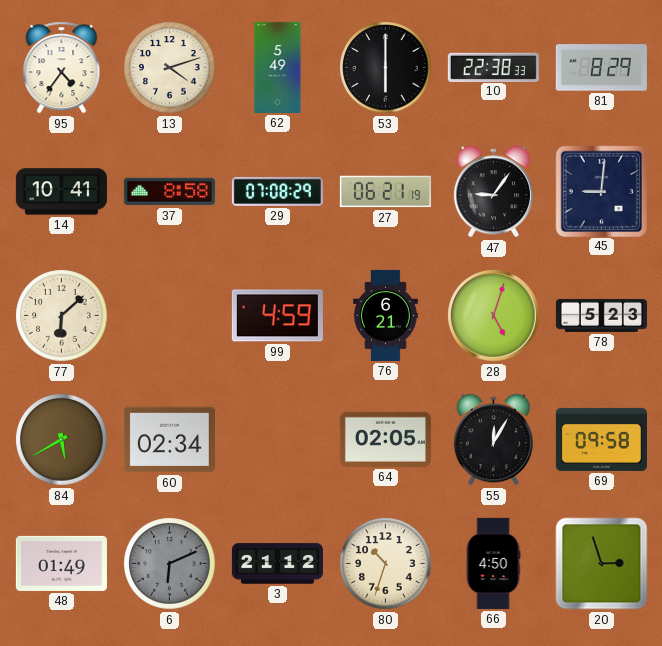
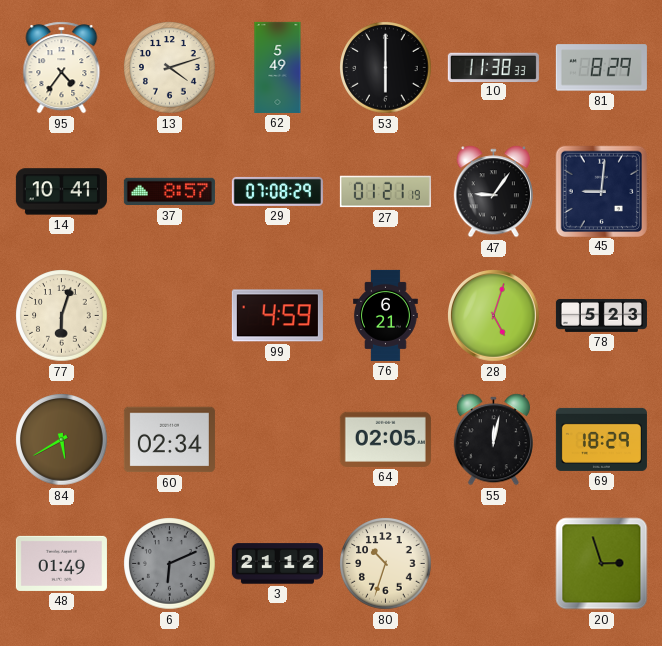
10: 22:38 -> 11:38
37: 8:58 -> 8:57
27: 06:21 -> 01:21
77: 6:08 -> 6:03
55: 12:05 -> 12:02
69: 09:58 -> 18:29
66: 4:50 -> none
